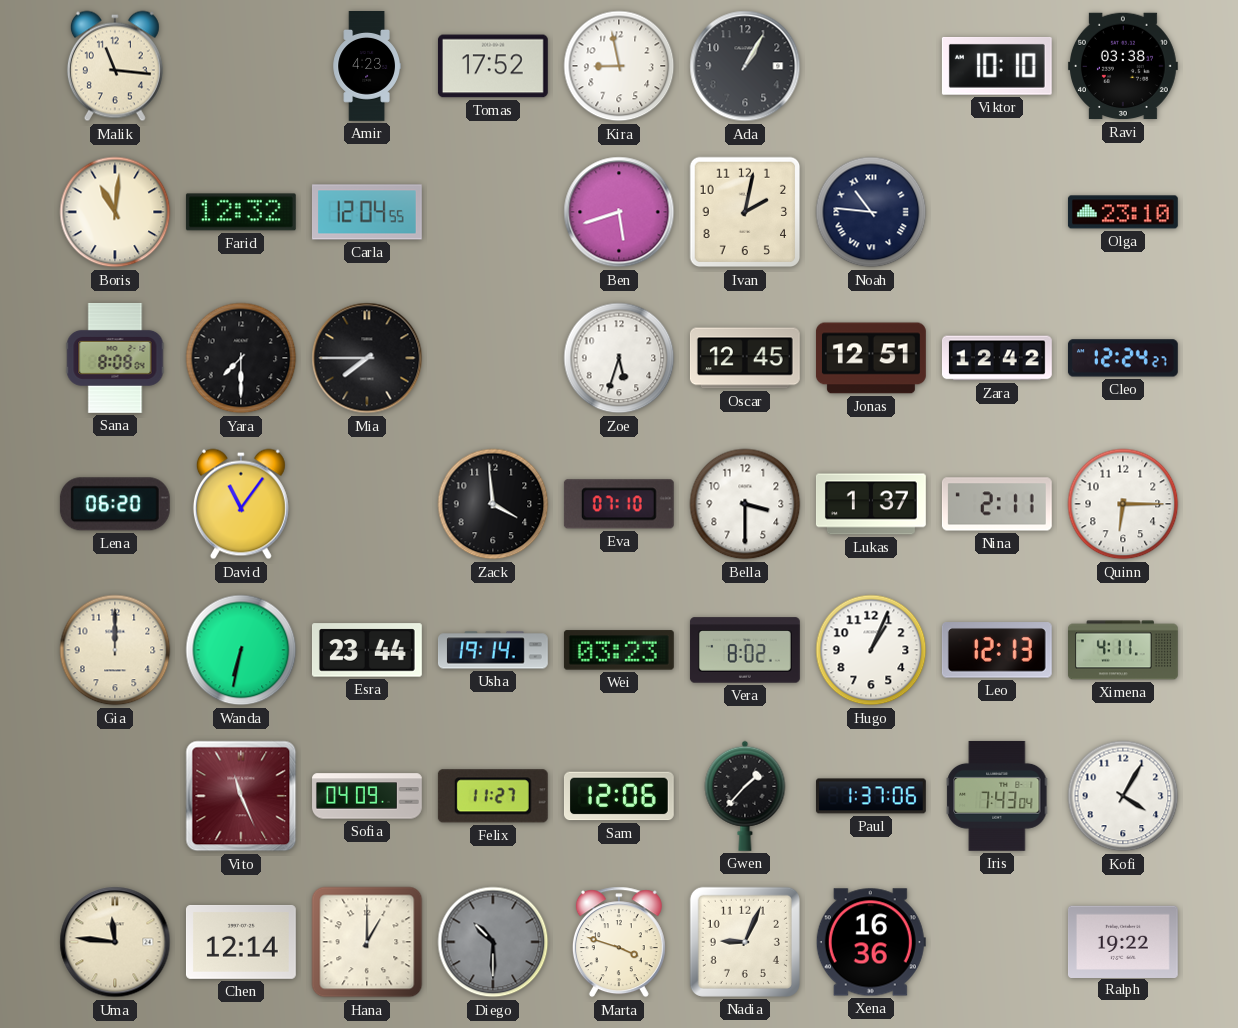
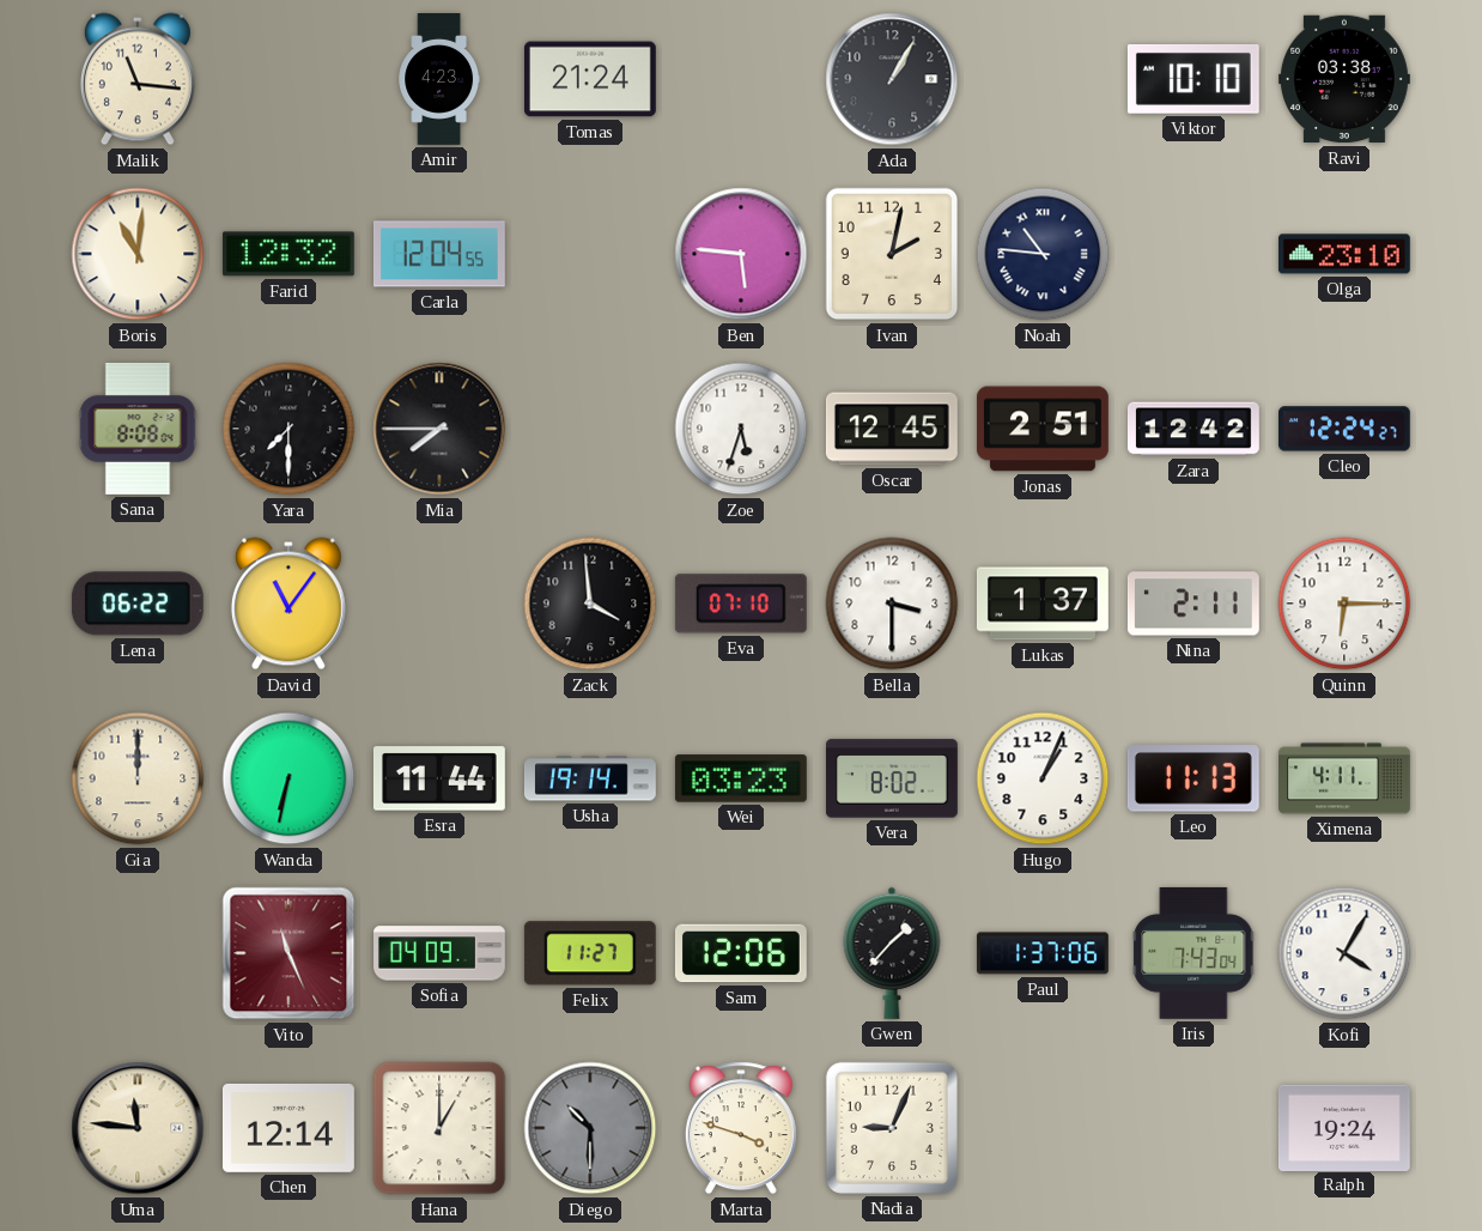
Tomas: 17:52 -> 21:24
Kira: 8:58 -> none
Ben: 5:42 -> 5:46
Jonas: 12:51 -> 2:51
Lena: 06:20 -> 06:22
Esra: 23:44 -> 11:44
Leo: 12:13 -> 11:13
Xena: 16:36 -> none
Ralph: 19:22 -> 19:24
